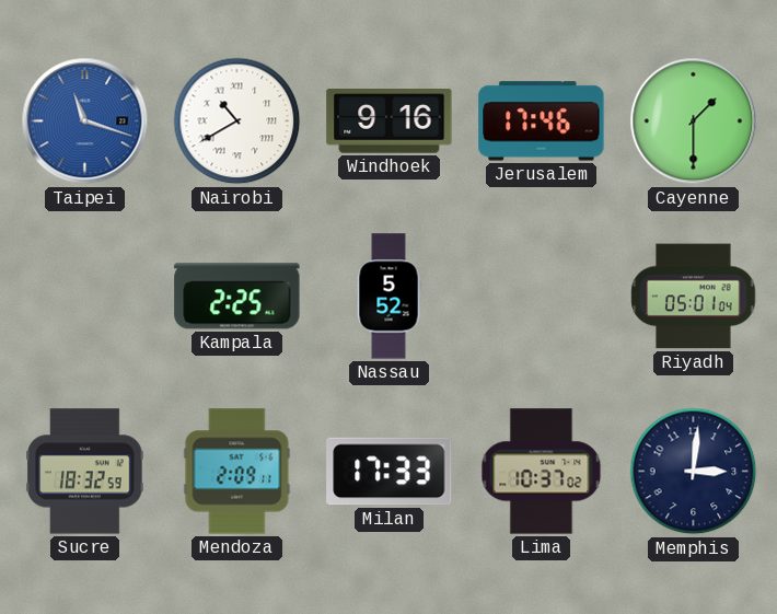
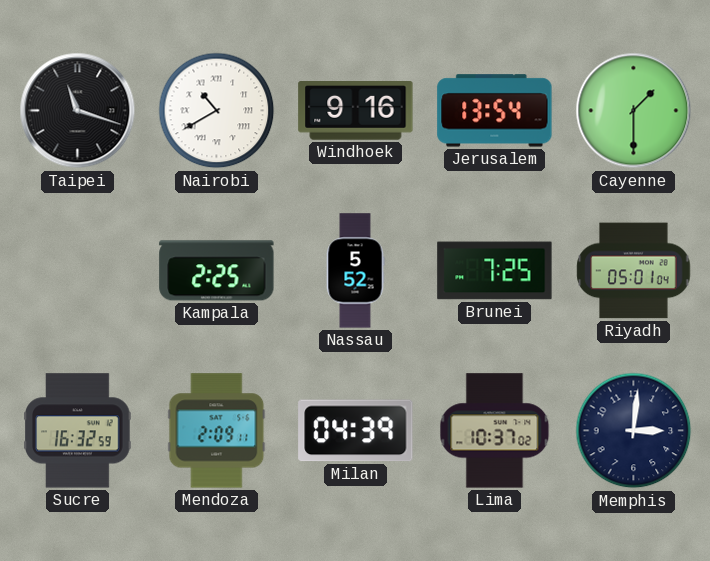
Taipei dial: blue -> black
Jerusalem: 17:46 -> 13:54
Brunei: none -> 7:25
Sucre: 18:32 -> 16:32
Milan: 17:33 -> 04:39
